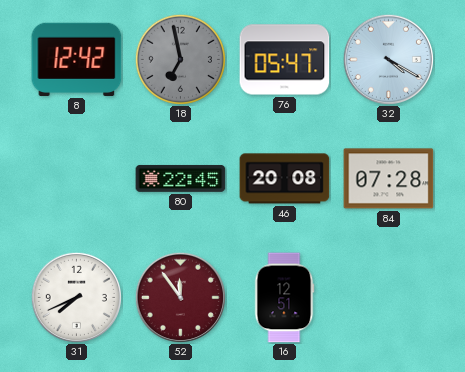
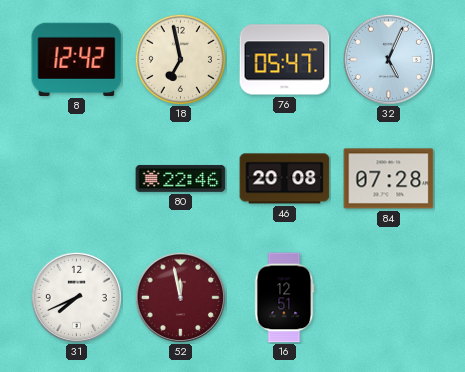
18 dial: grey -> cream
32: 4:20 -> 5:04
80: 22:45 -> 22:46
52: 11:54 -> 11:58
